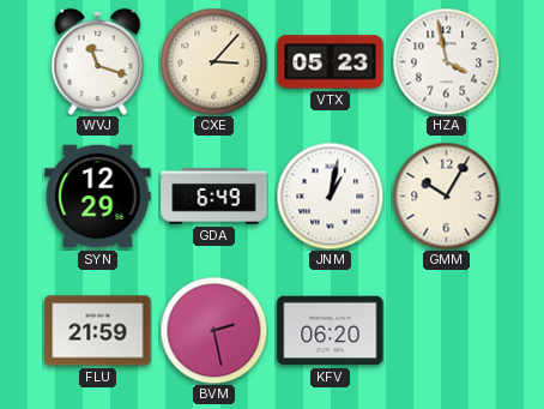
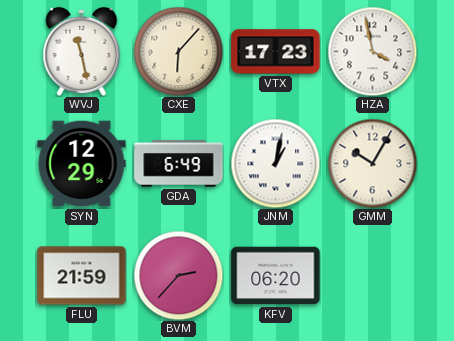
WVJ: 11:18 -> 11:28
CXE: 3:07 -> 6:07
VTX: 05:23 -> 17:23
BVM: 2:28 -> 2:37
